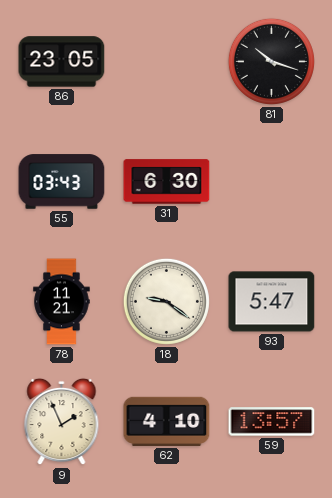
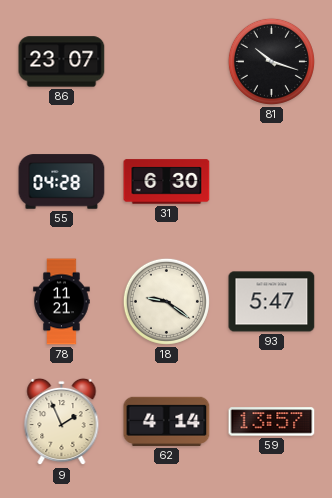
86: 23:05 -> 23:07
55: 03:43 -> 04:28
62: 4:10 -> 4:14
